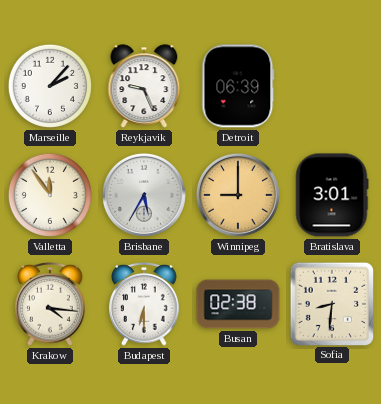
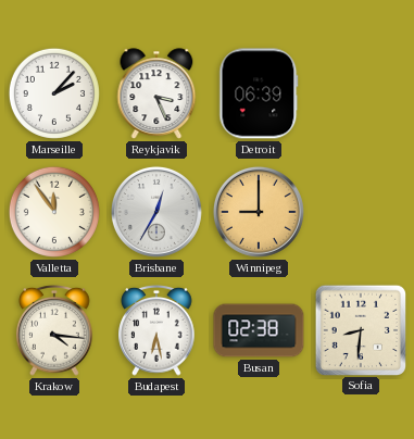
Reykjavik: 9:26 -> 3:26
Brisbane: 5:35 -> 12:35
Bratislava: 3:01 -> none
Budapest: 6:30 -> 6:28
